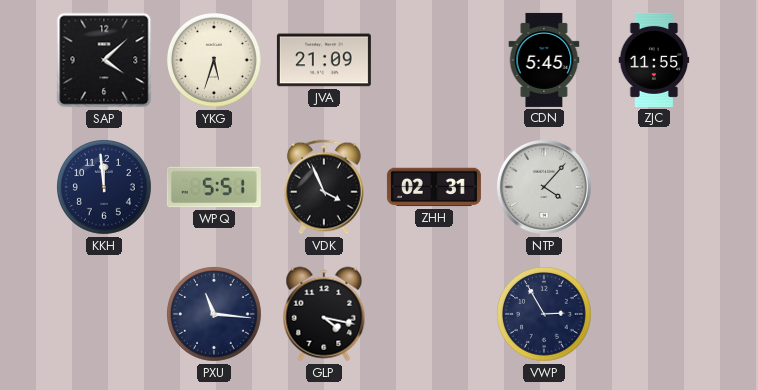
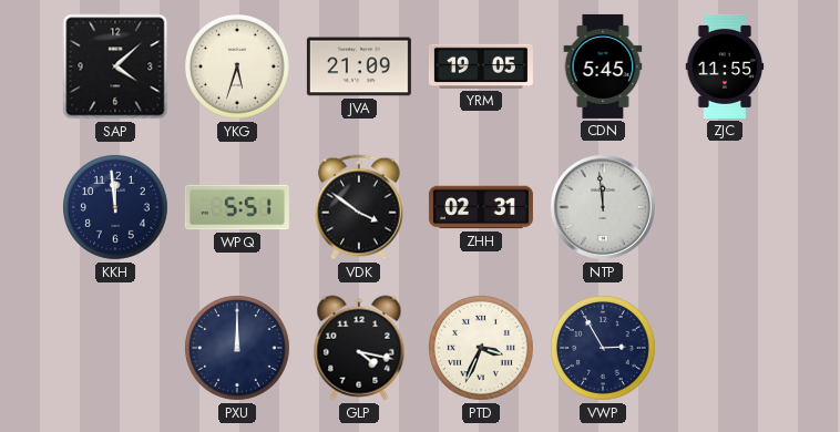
YRM: none -> 19:05
VDK: 3:56 -> 3:51
NTP: 4:07 -> 11:59
PXU: 11:16 -> 12:00
PTD: none -> 3:34
